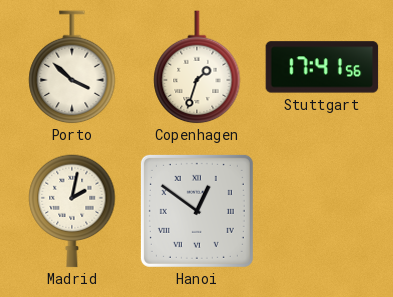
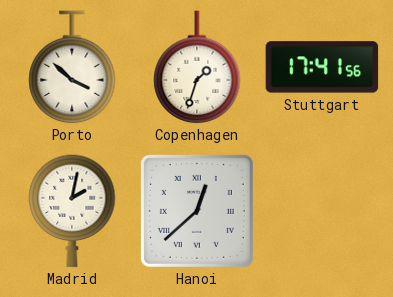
Hanoi: 12:51 -> 12:38
